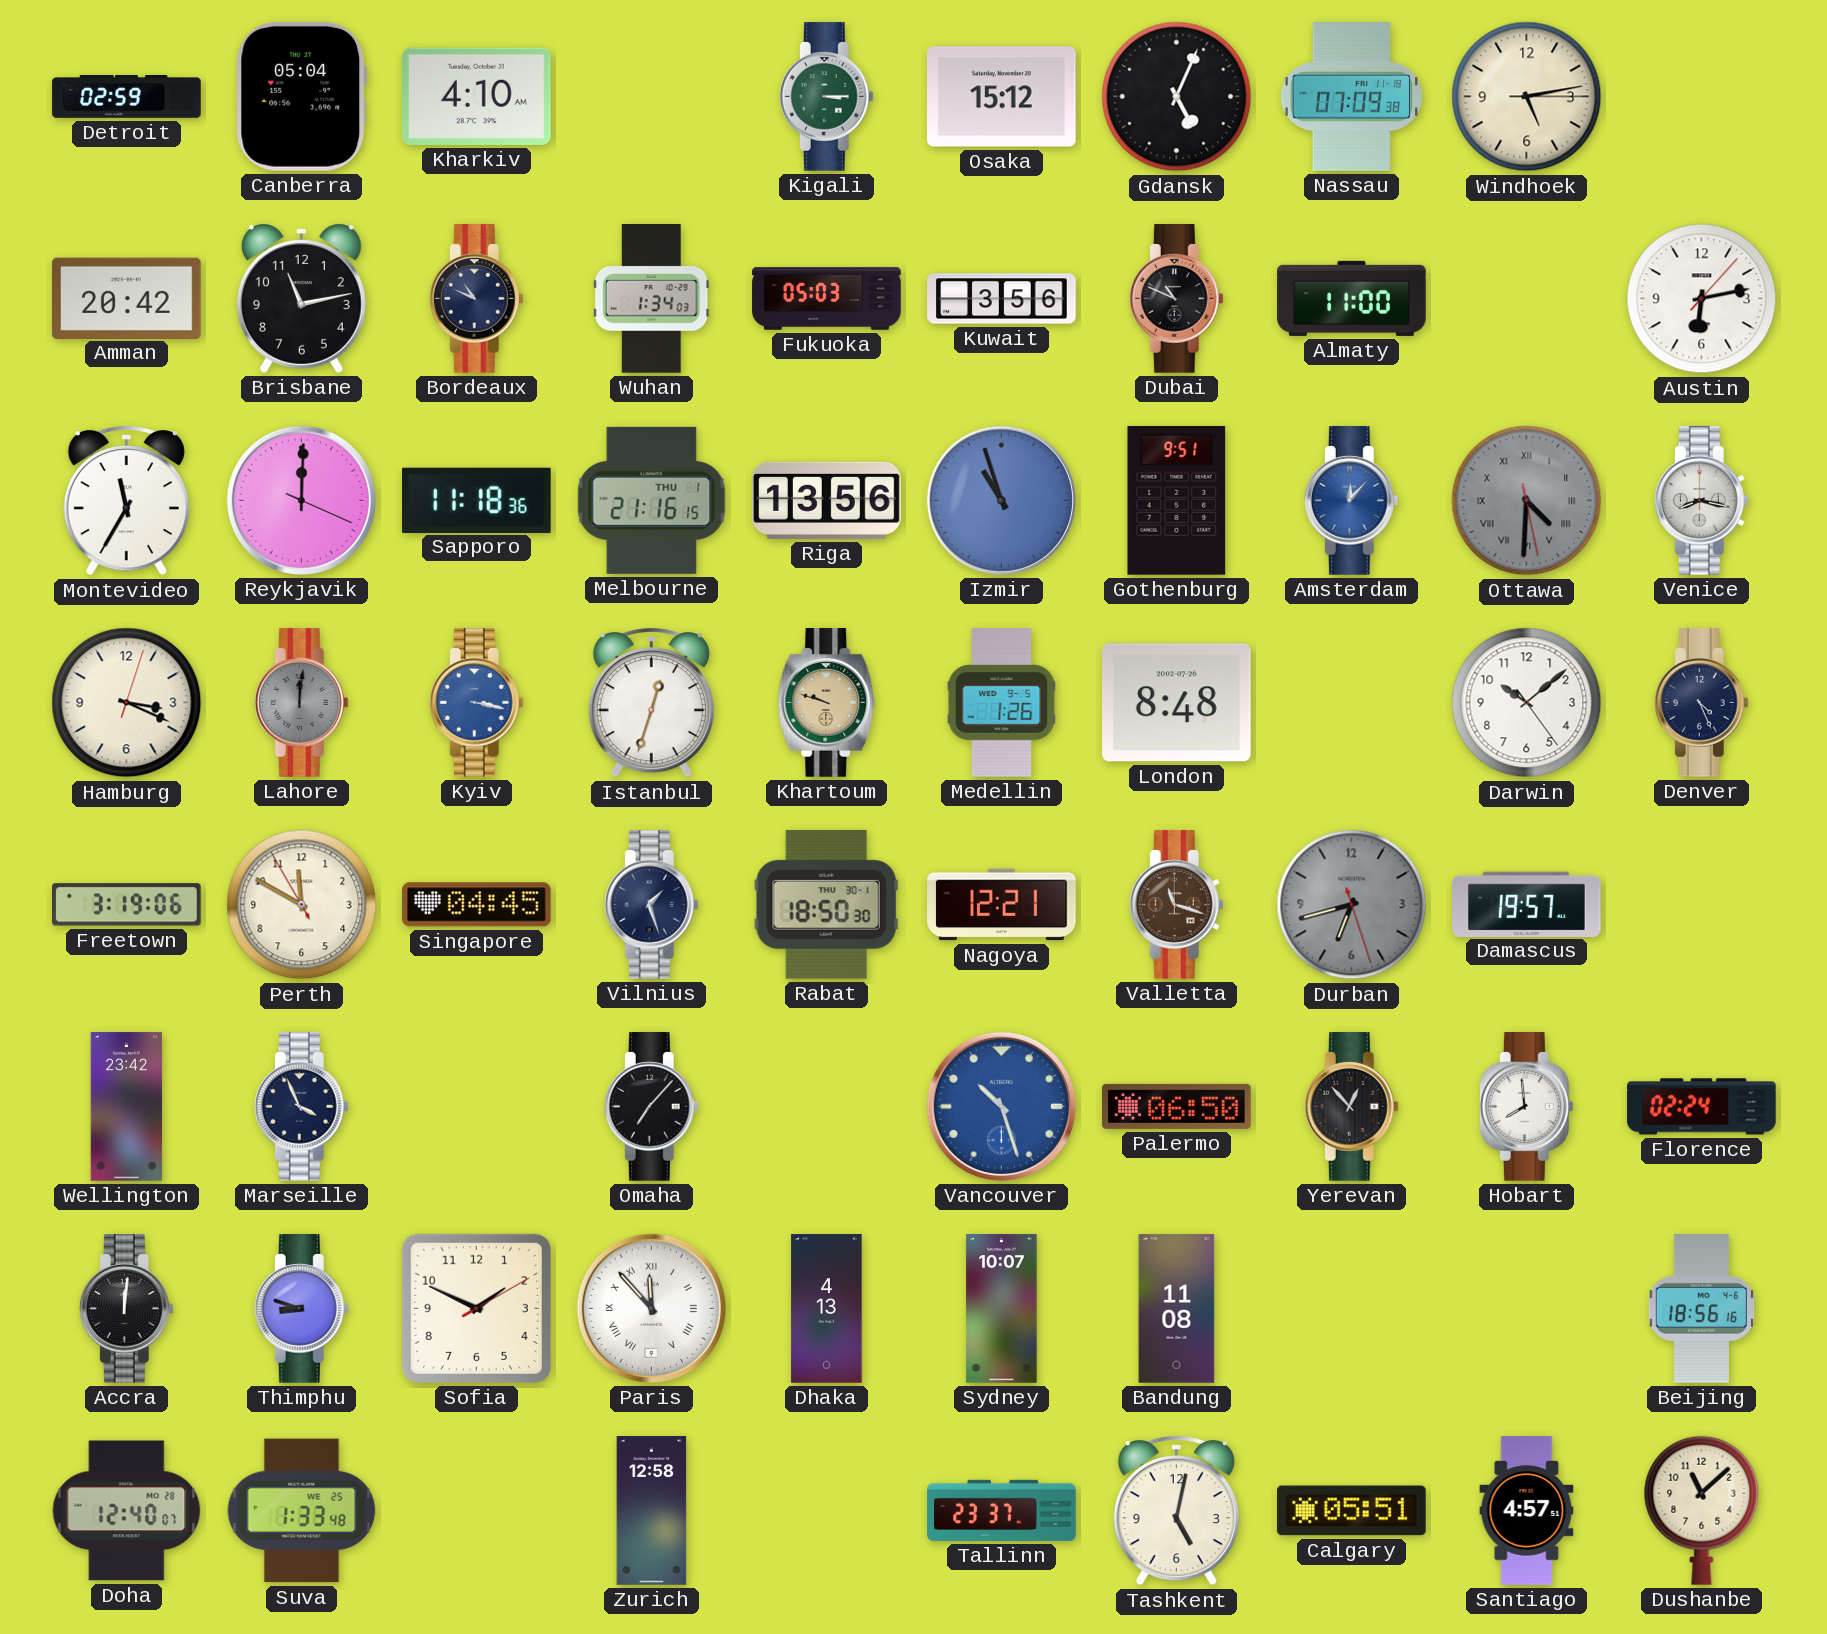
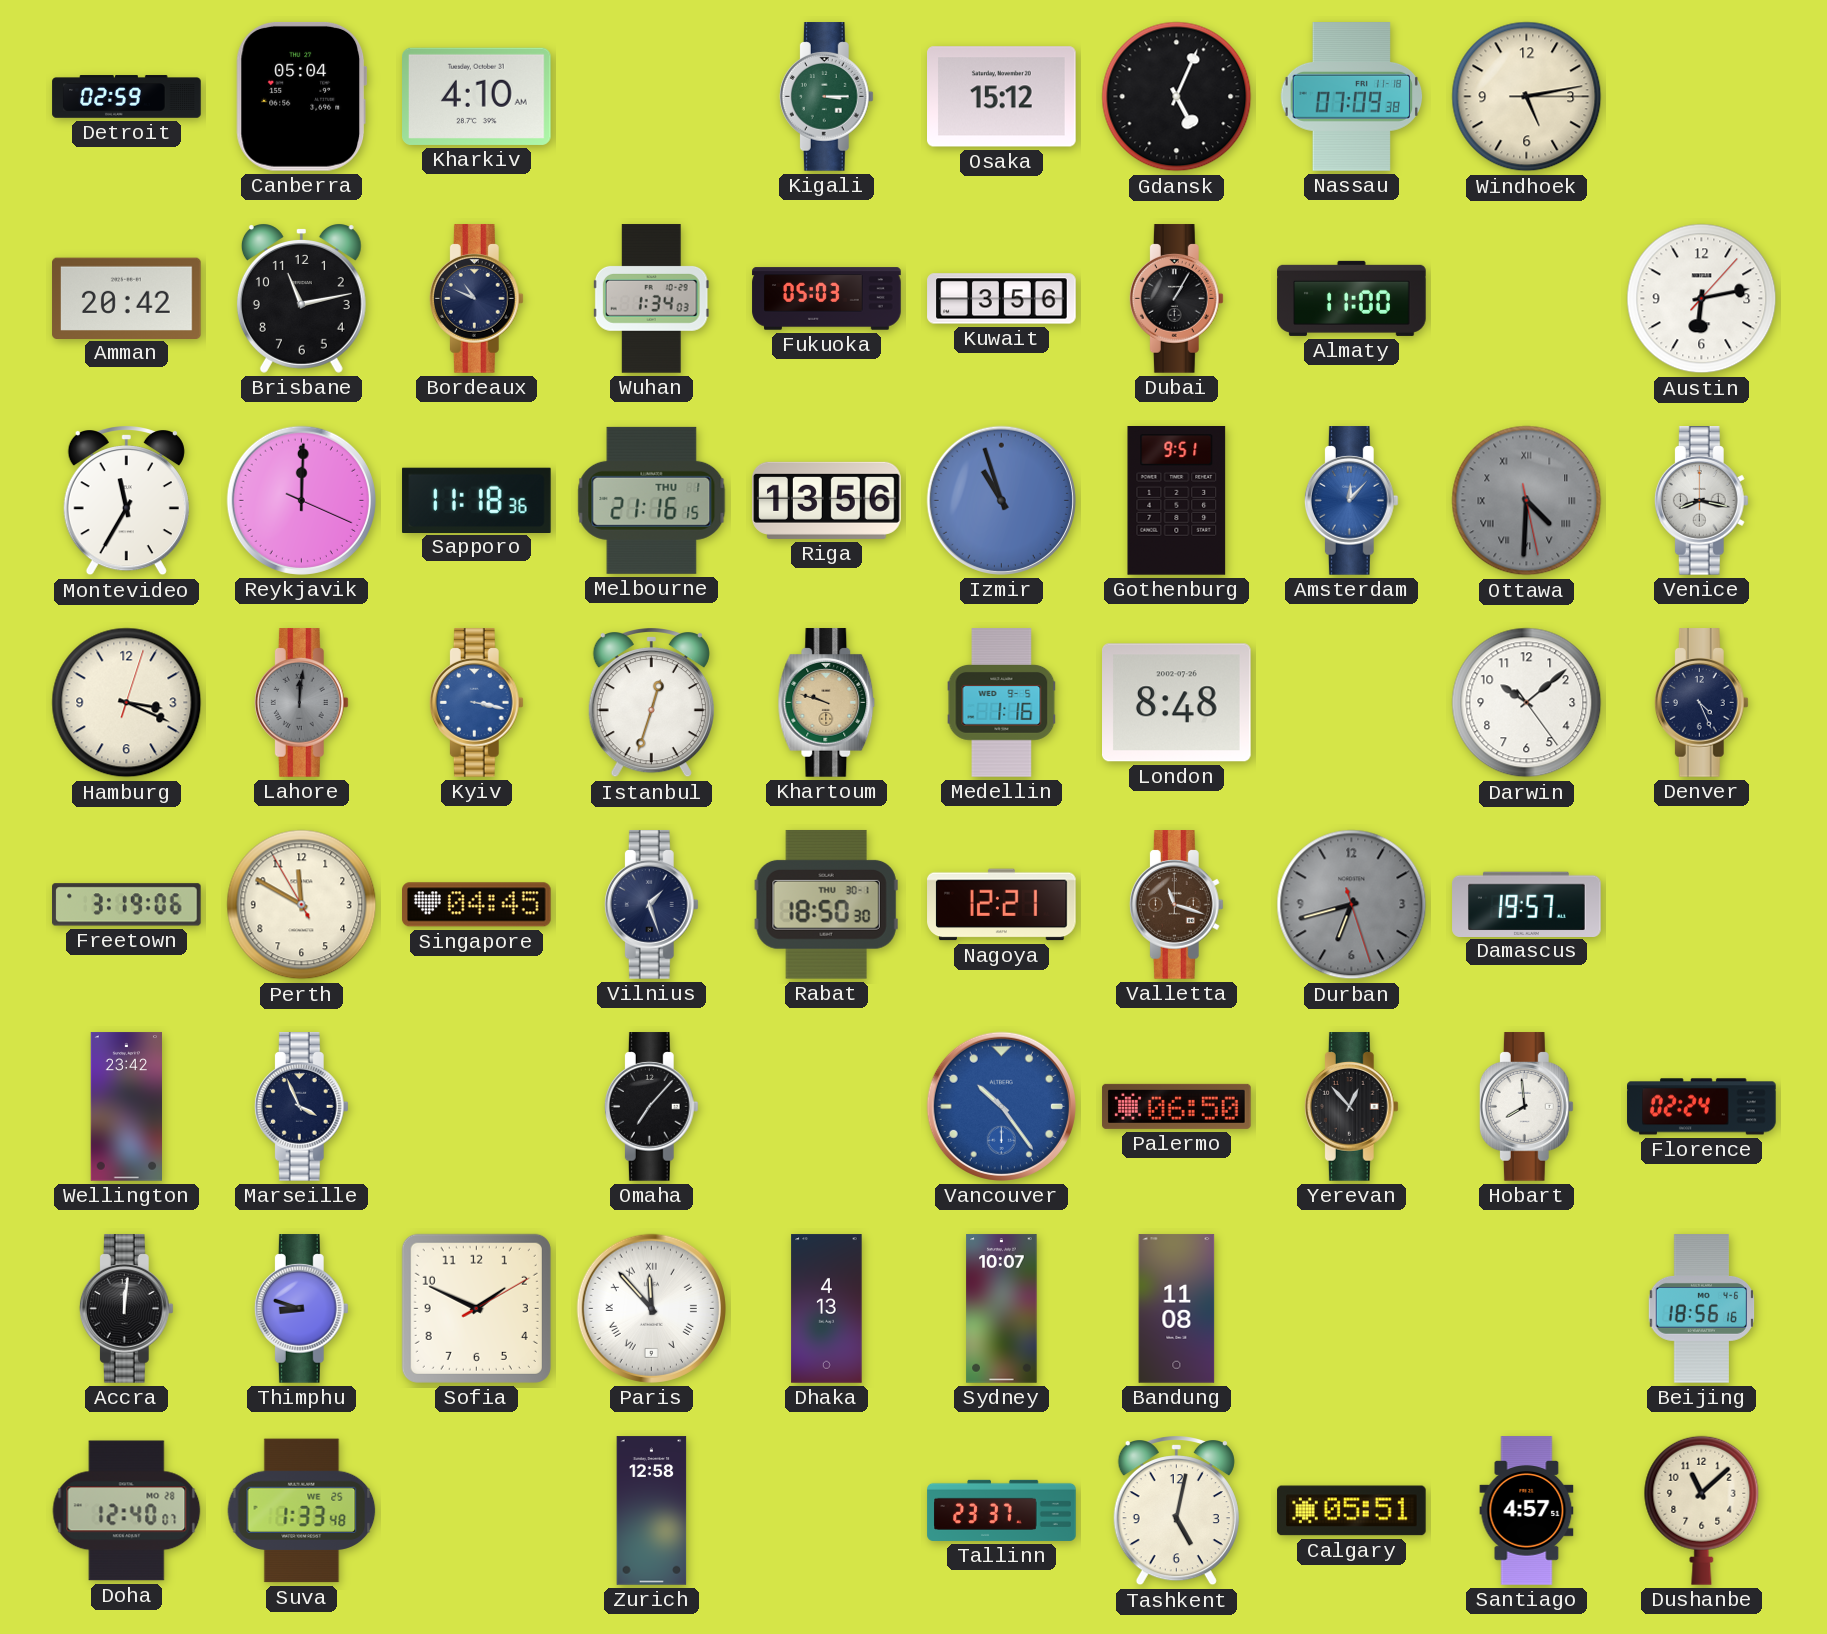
Dubai: 10:49 -> 1:05
Medellin: 1:26 -> 1:16
Vancouver: 10:27 -> 10:24
